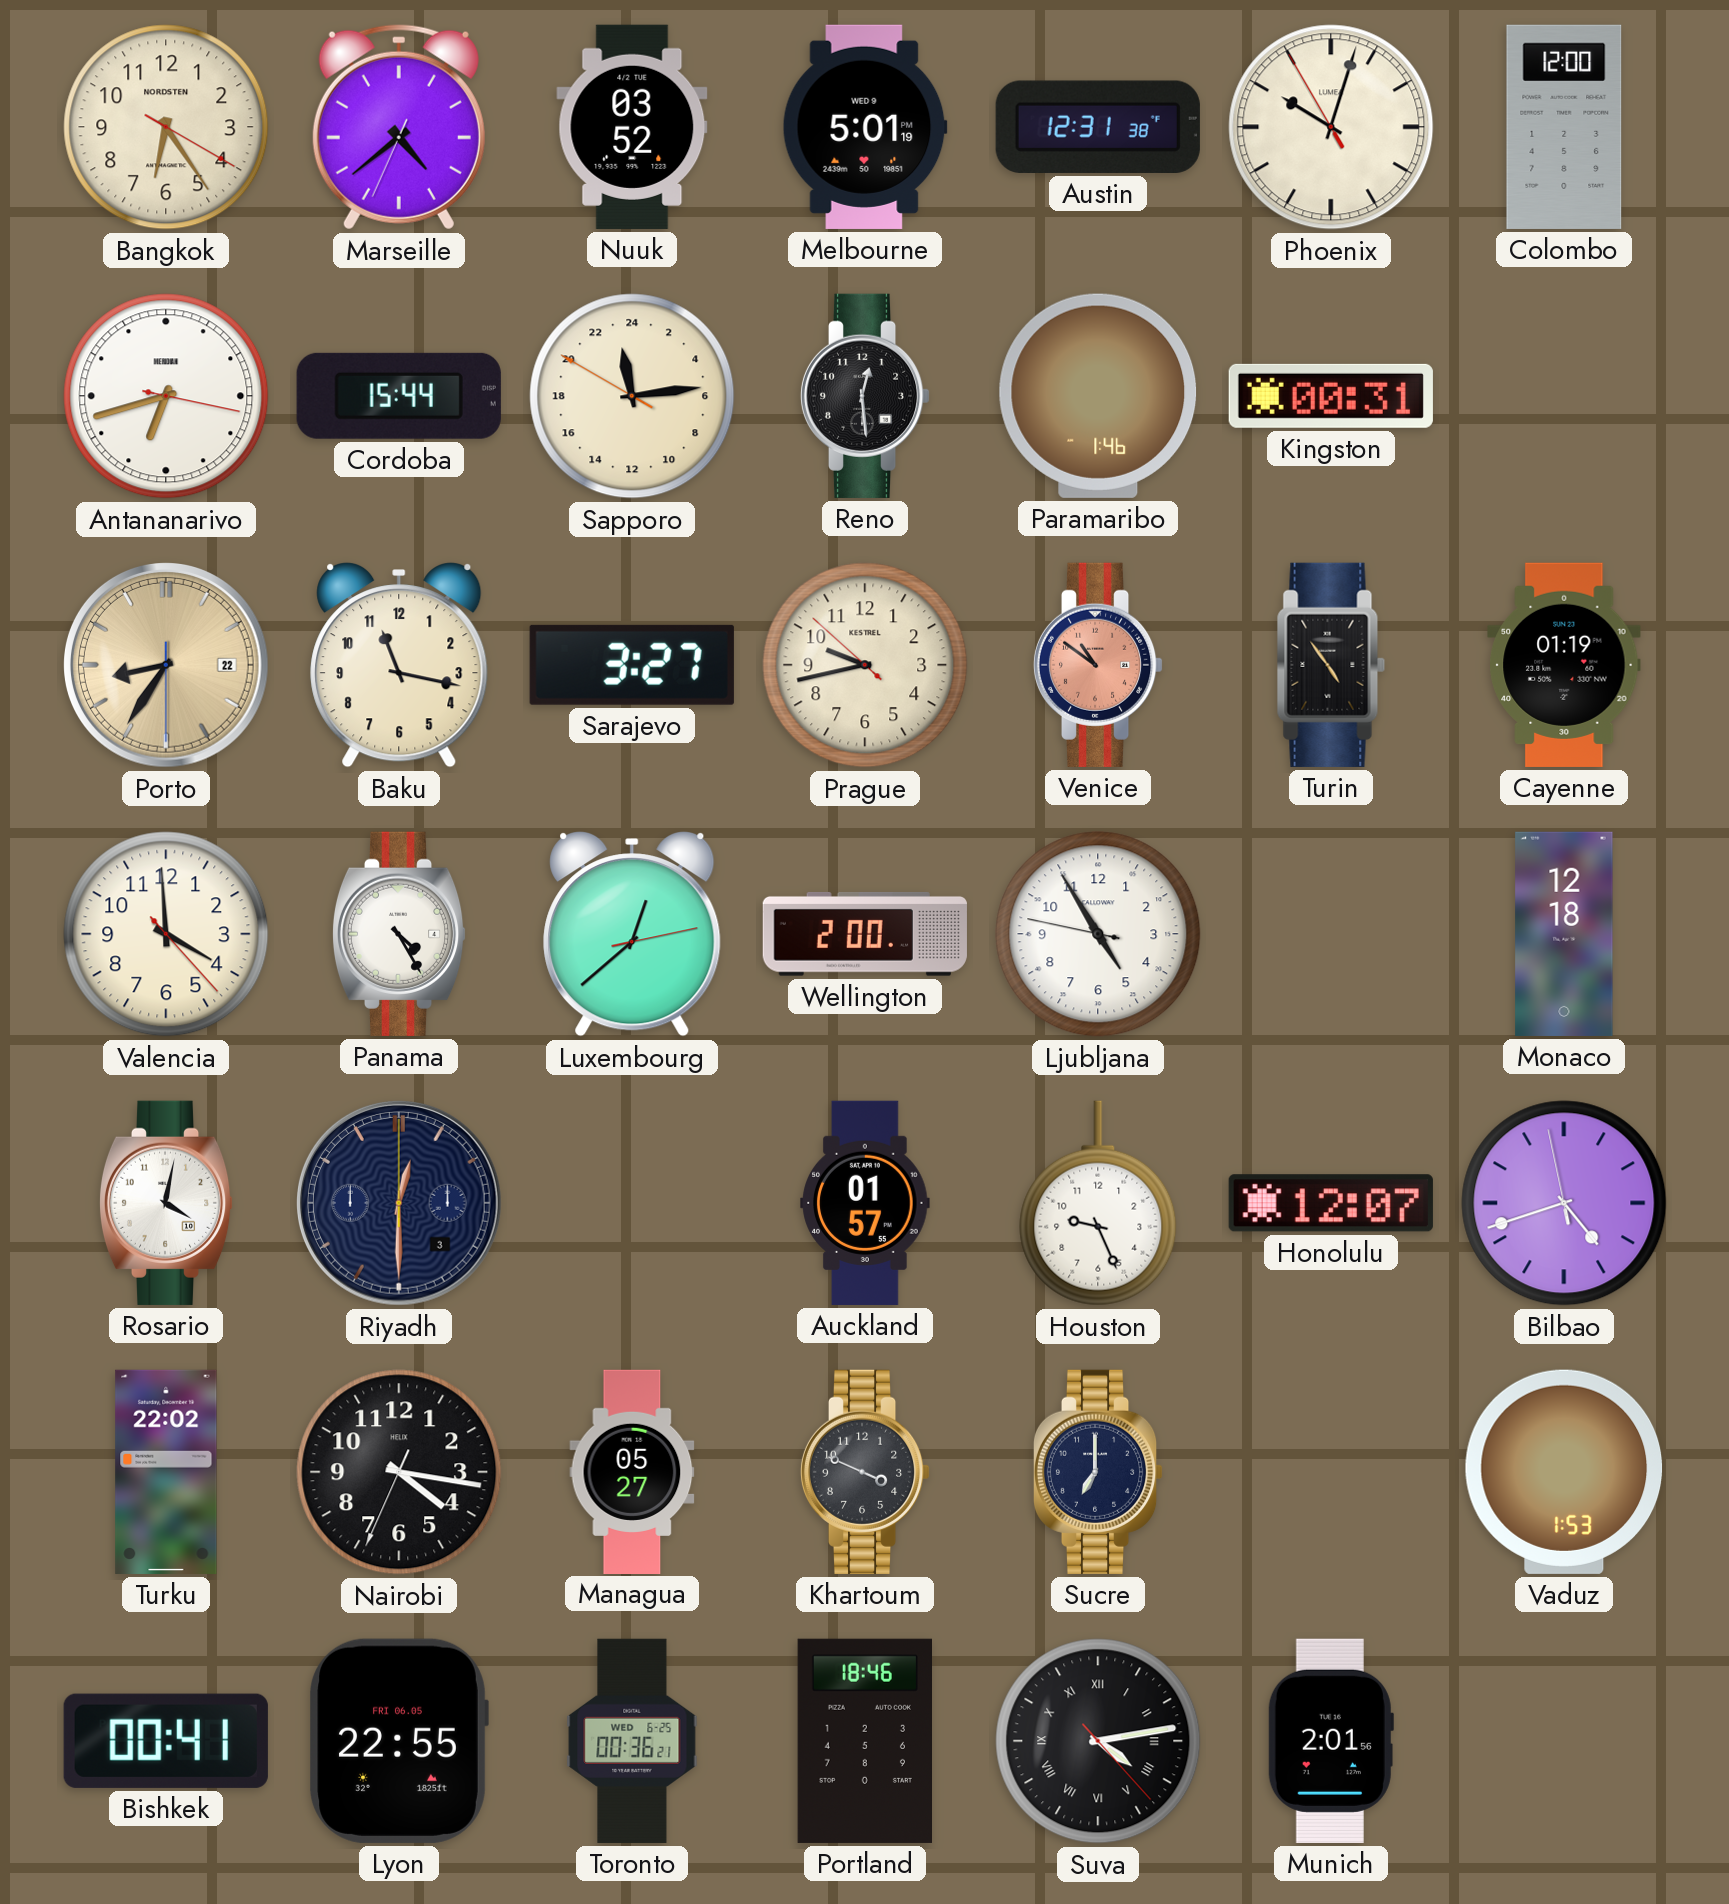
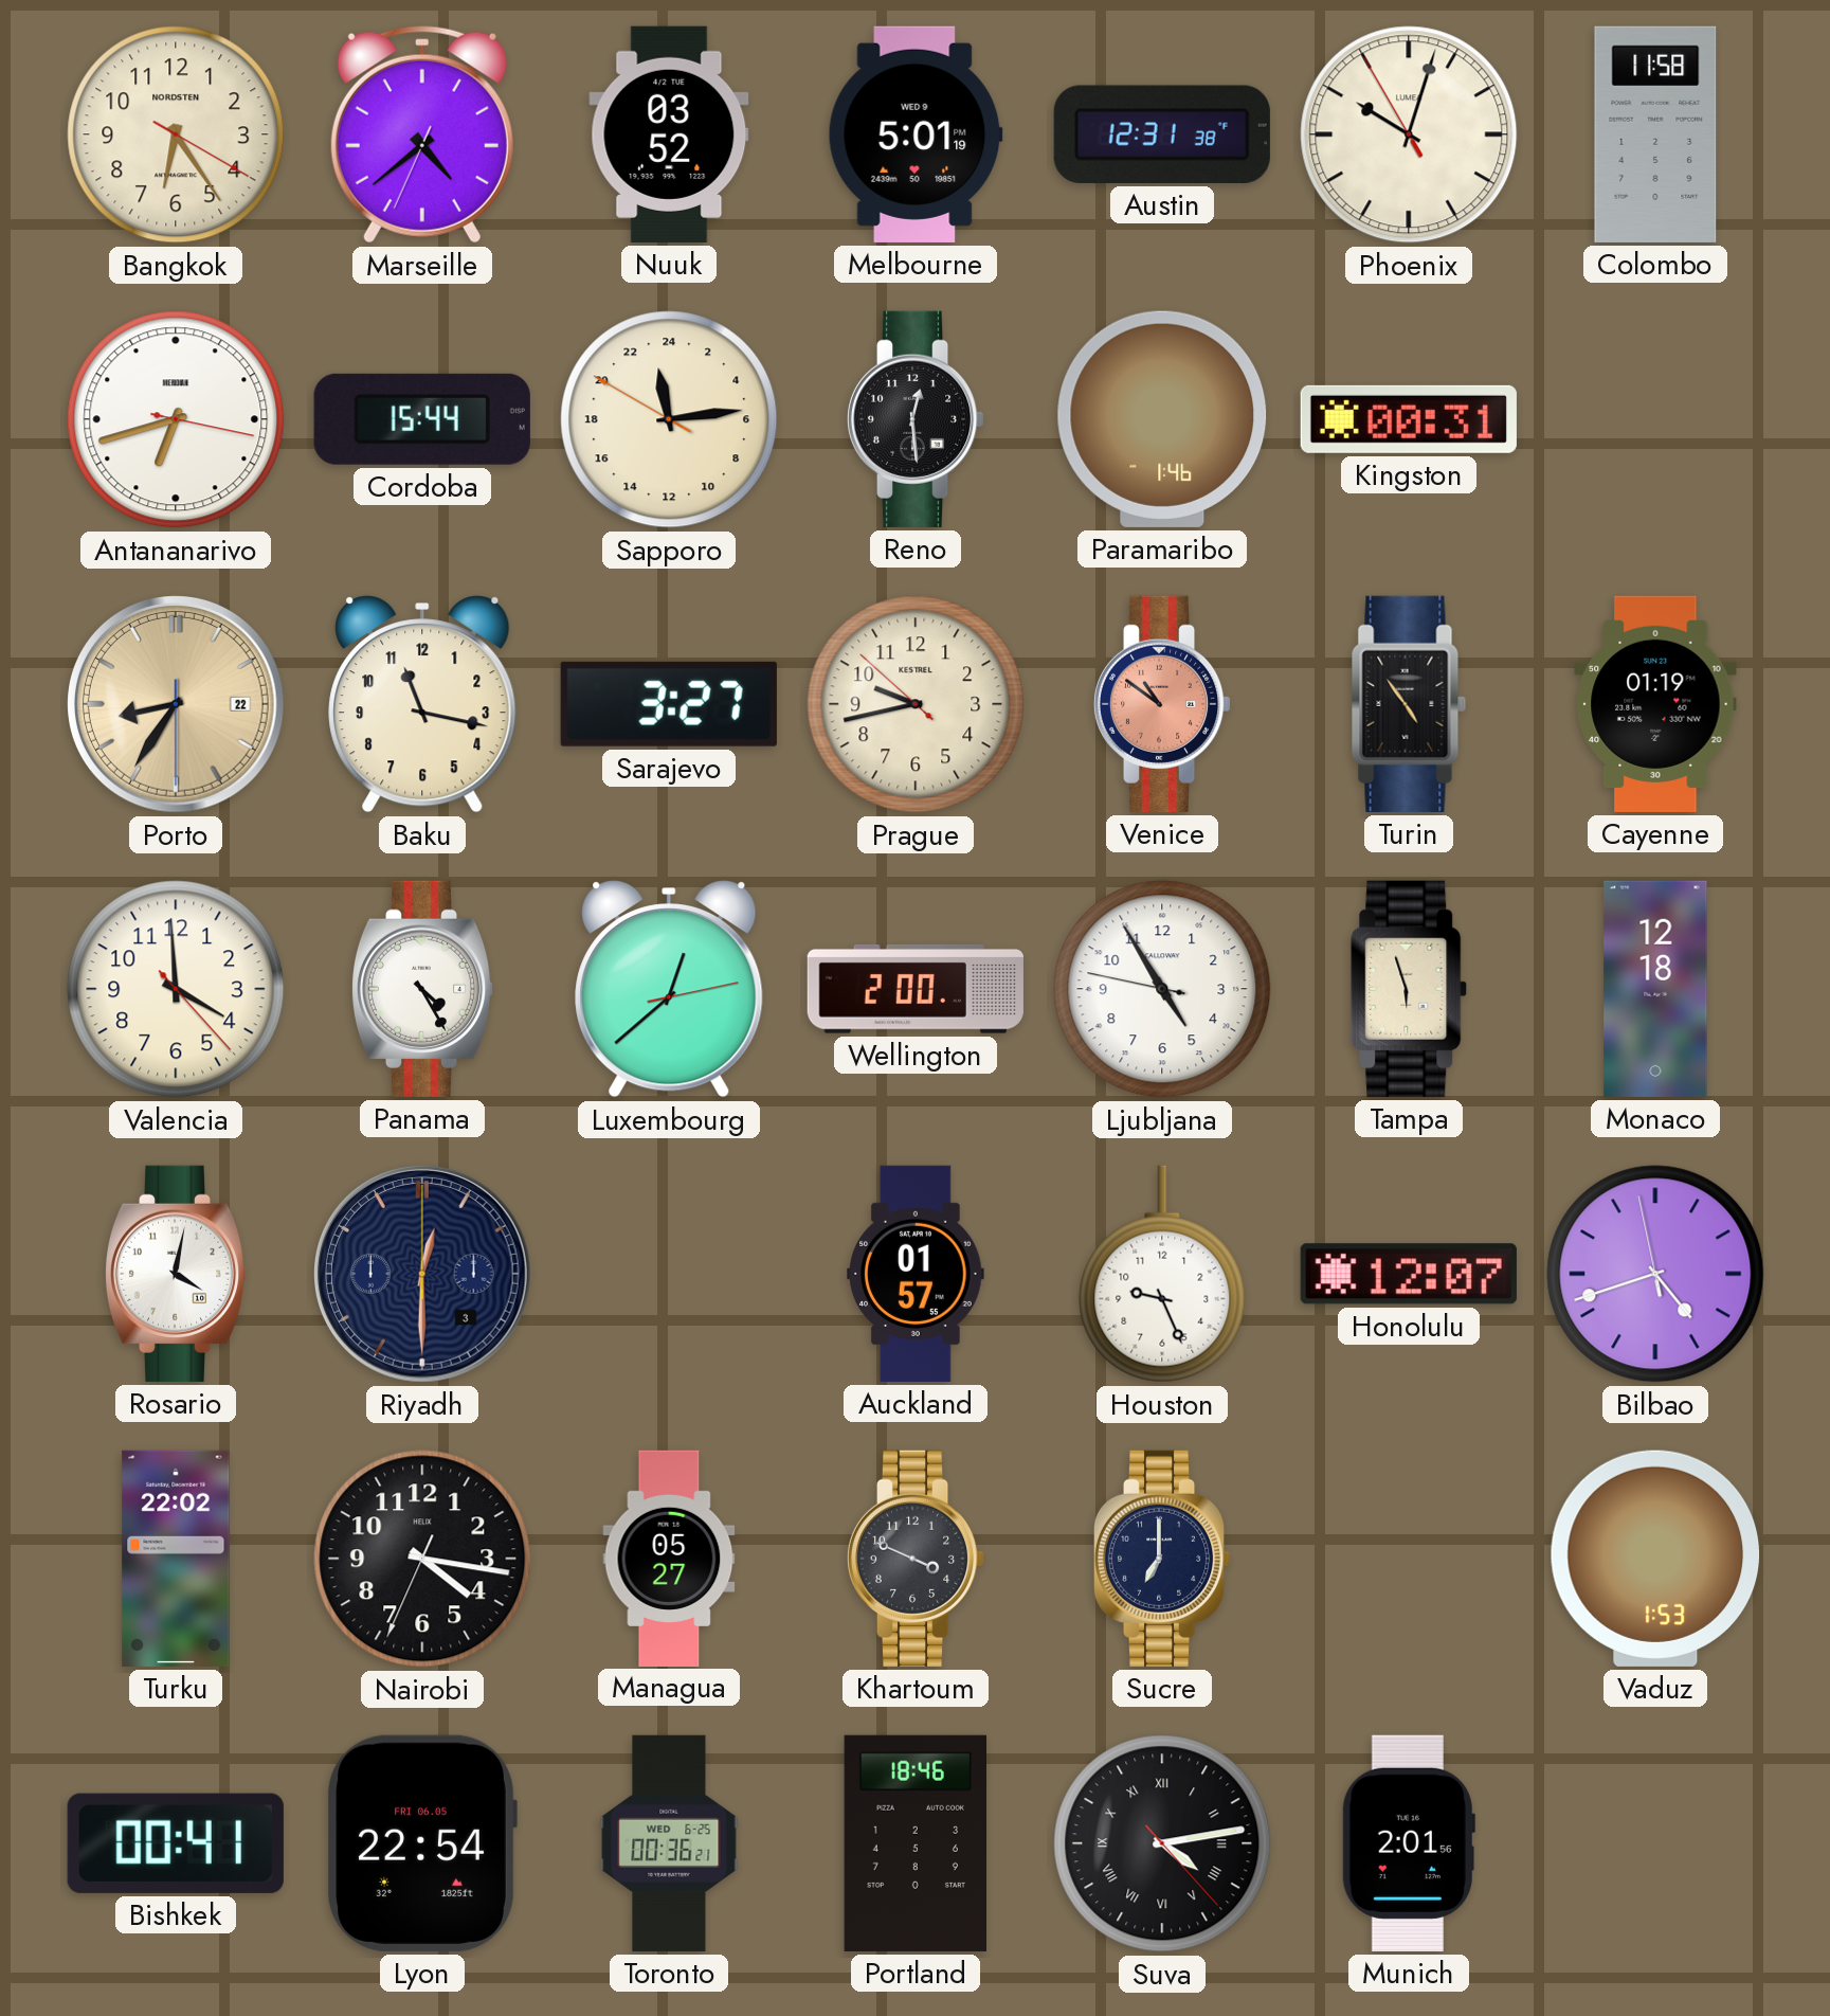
Colombo: 12:00 -> 11:58
Tampa: none -> 5:57
Lyon: 22:55 -> 22:54
